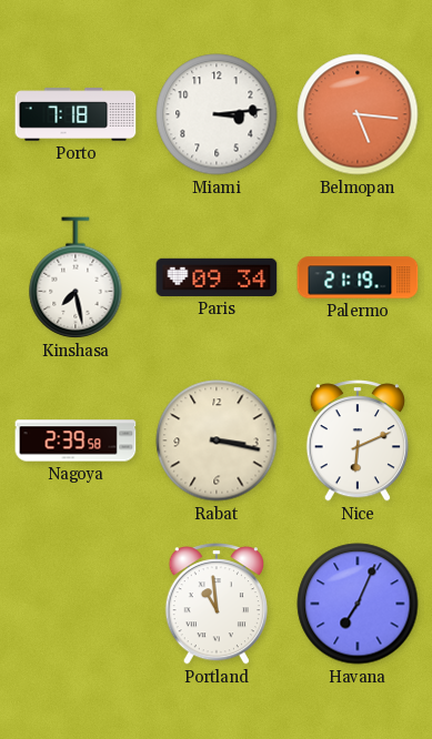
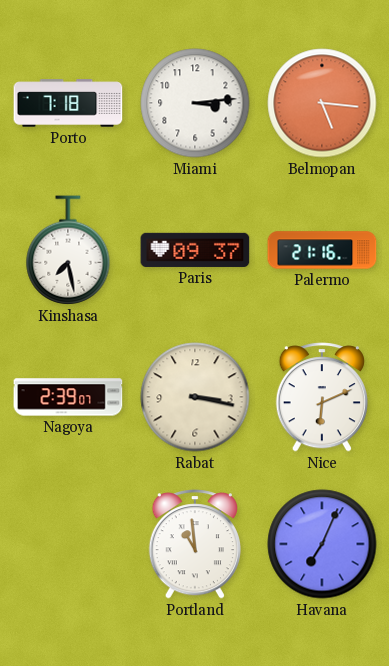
Paris: 09:34 -> 09:37
Palermo: 21:19 -> 21:16
Nagoya: 2:39:58 -> 2:39:07
